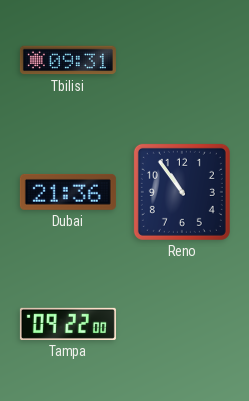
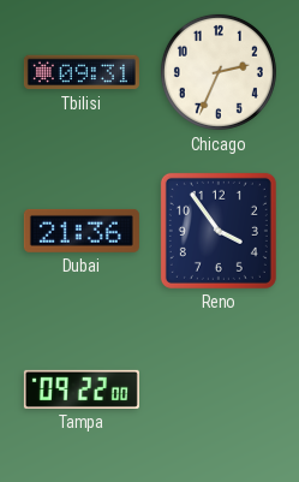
Chicago: none -> 2:34
Reno: 10:54 -> 3:54
